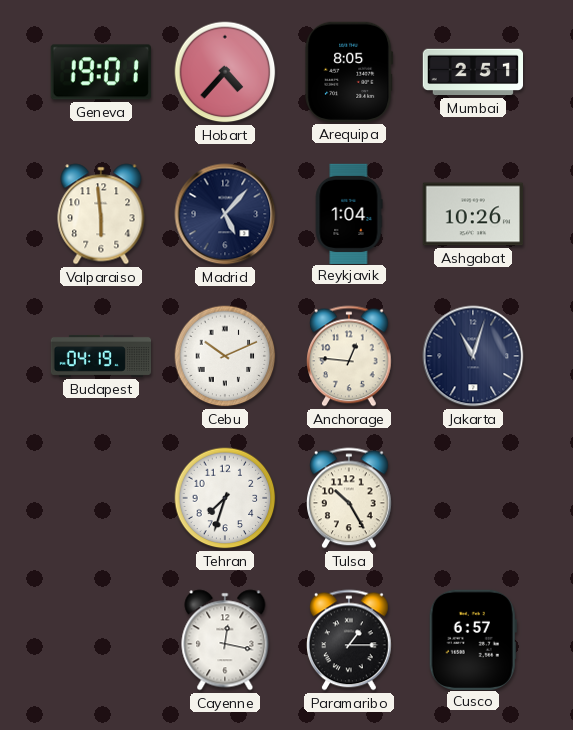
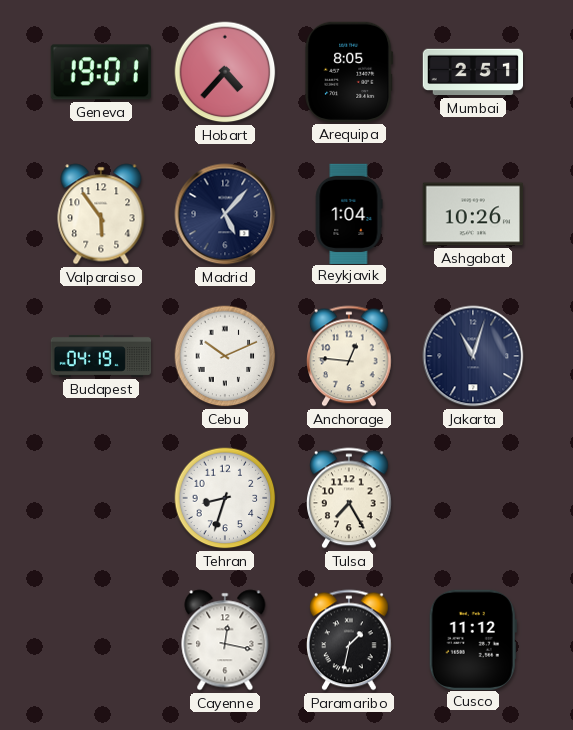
Valparaiso: 5:59 -> 5:54
Tehran: 7:33 -> 8:33
Tulsa: 10:25 -> 7:25
Paramaribo: 1:15 -> 1:32
Cusco: 6:57 -> 11:12
